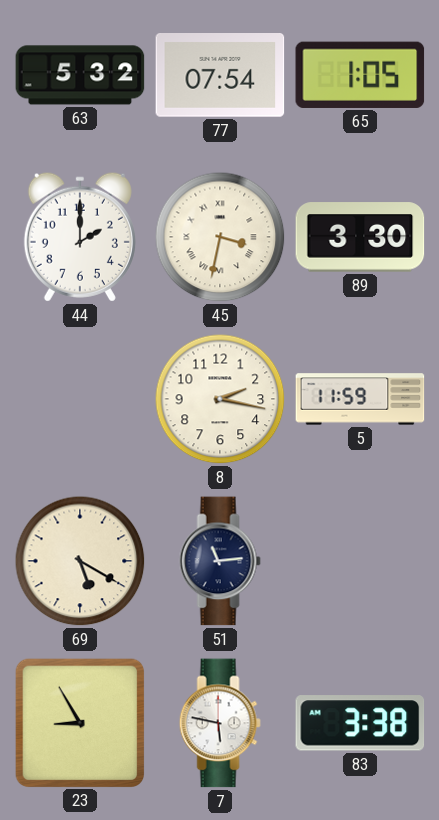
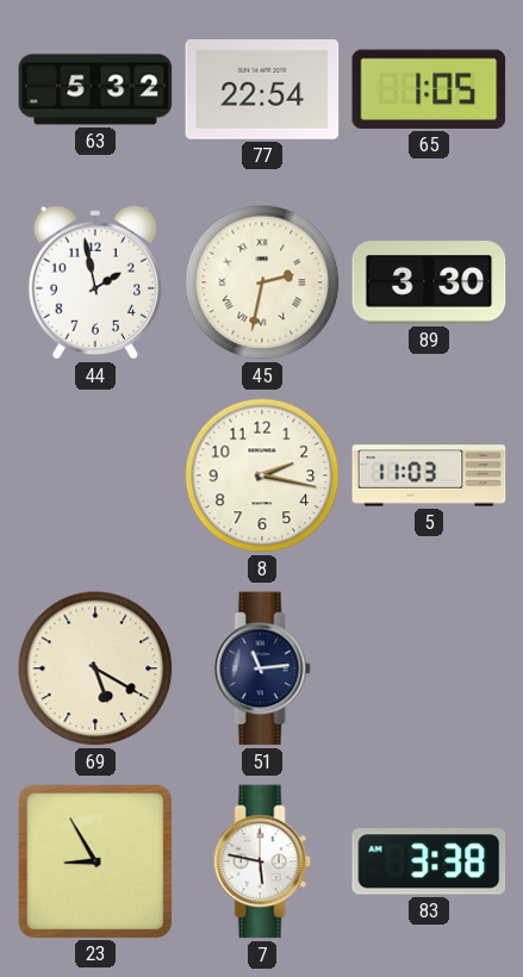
77: 07:54 -> 22:54
44: 2:00 -> 1:58
45: 3:32 -> 2:32
5: 11:59 -> 11:03
